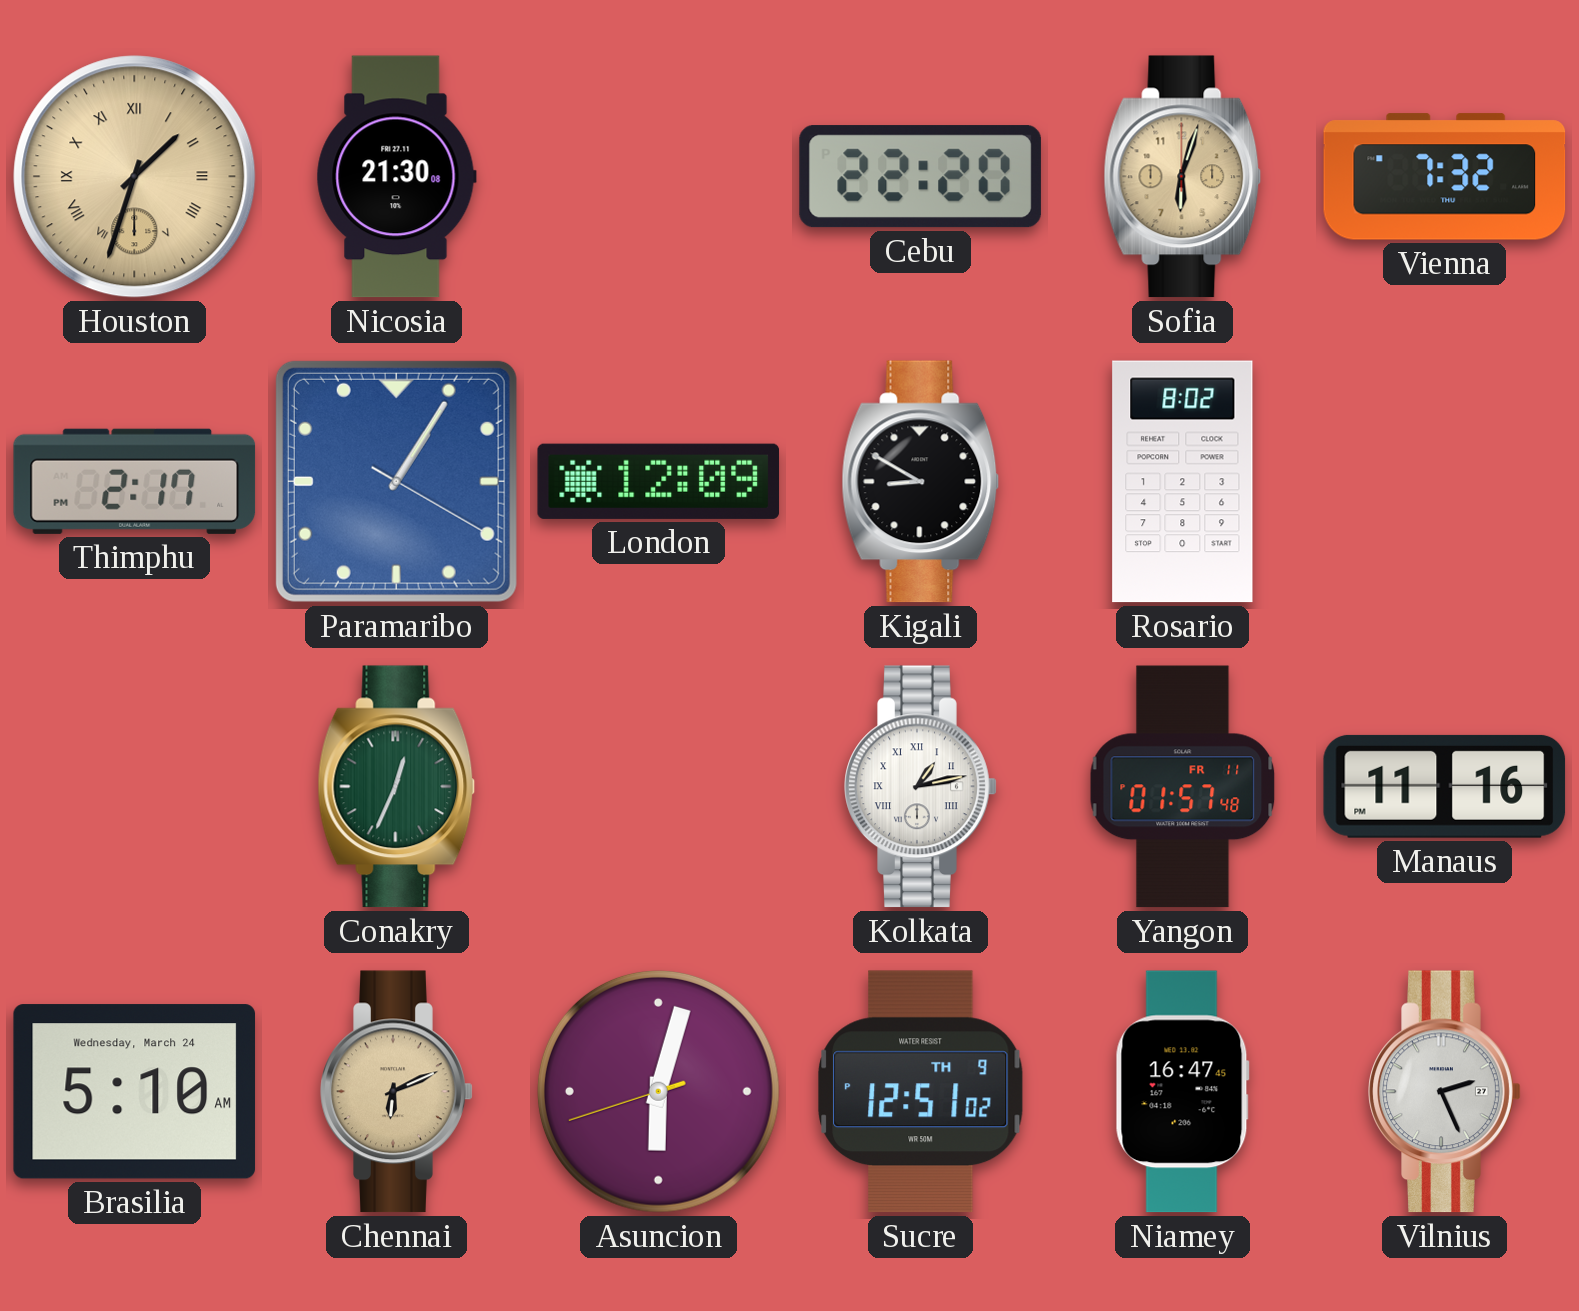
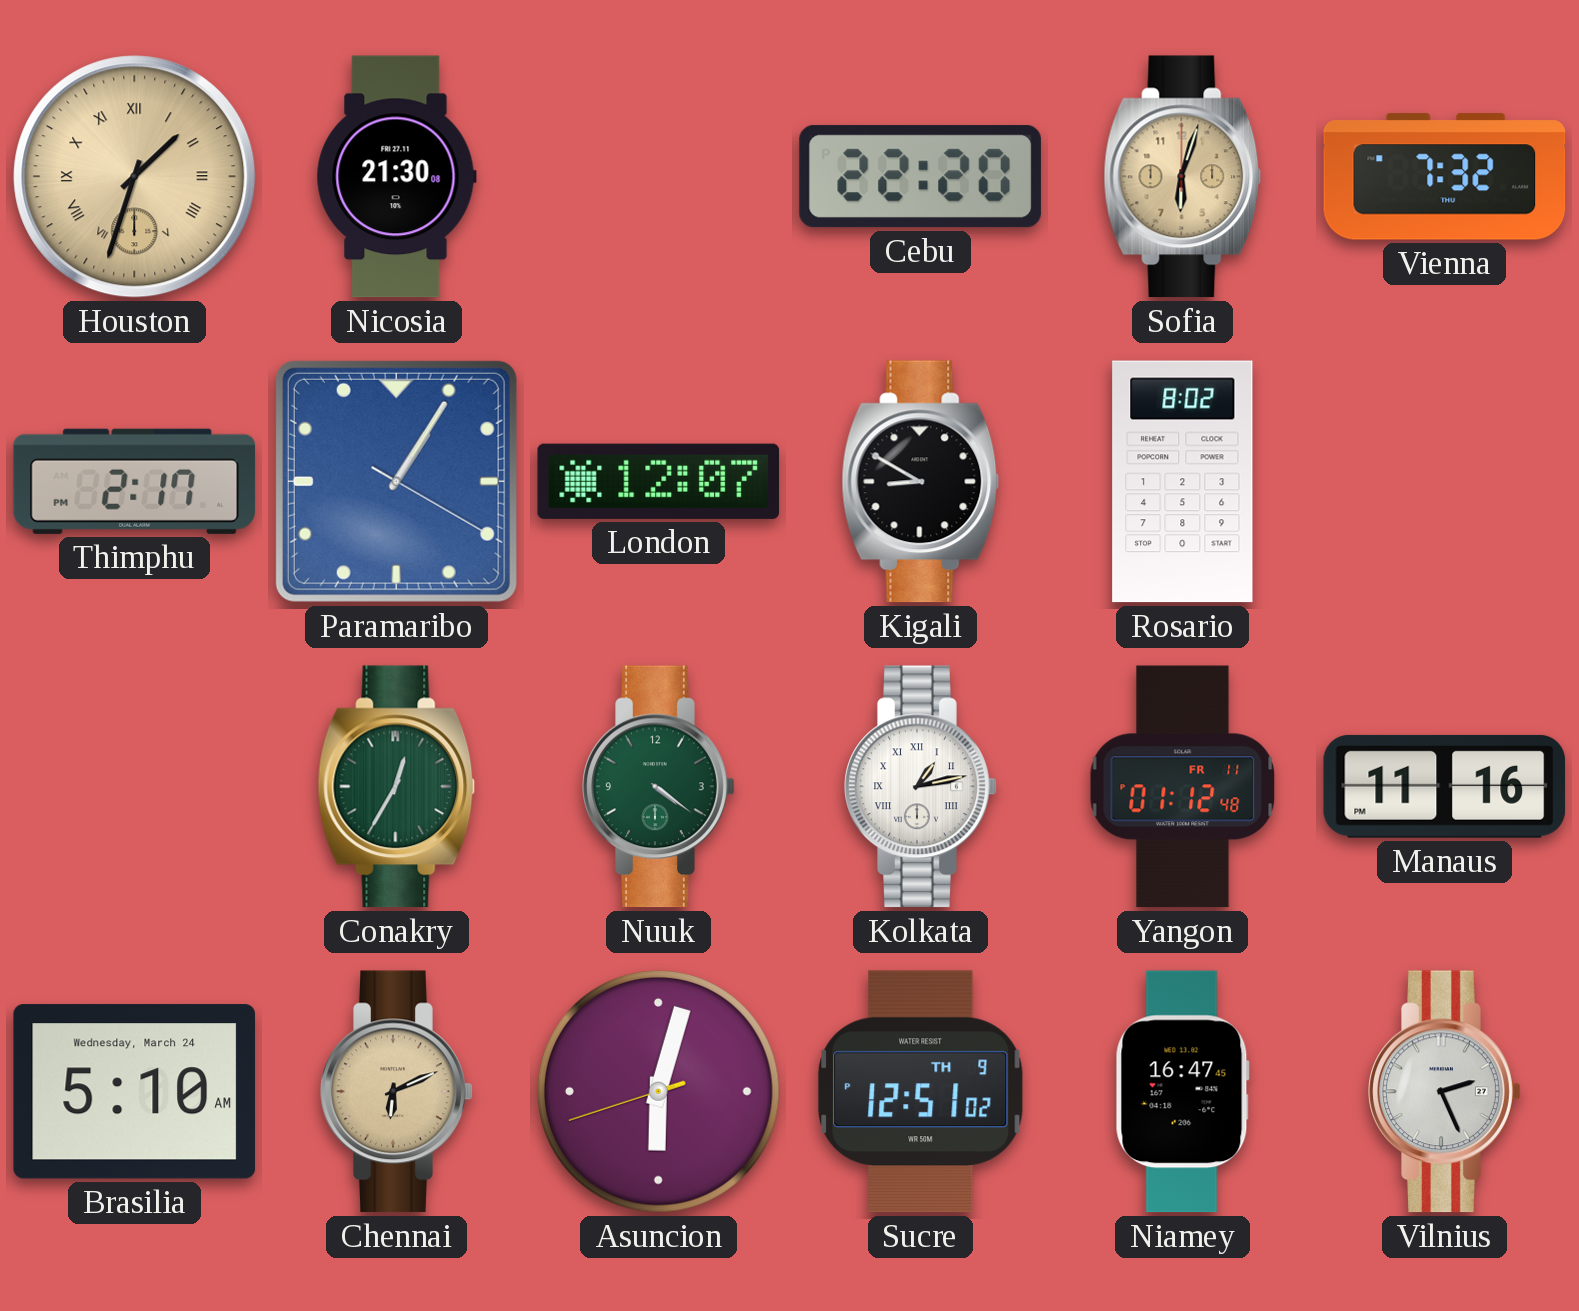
London: 12:09 -> 12:07
Conakry: 12:34 -> 12:35
Nuuk: none -> 4:21
Yangon: 01:57 -> 01:12
